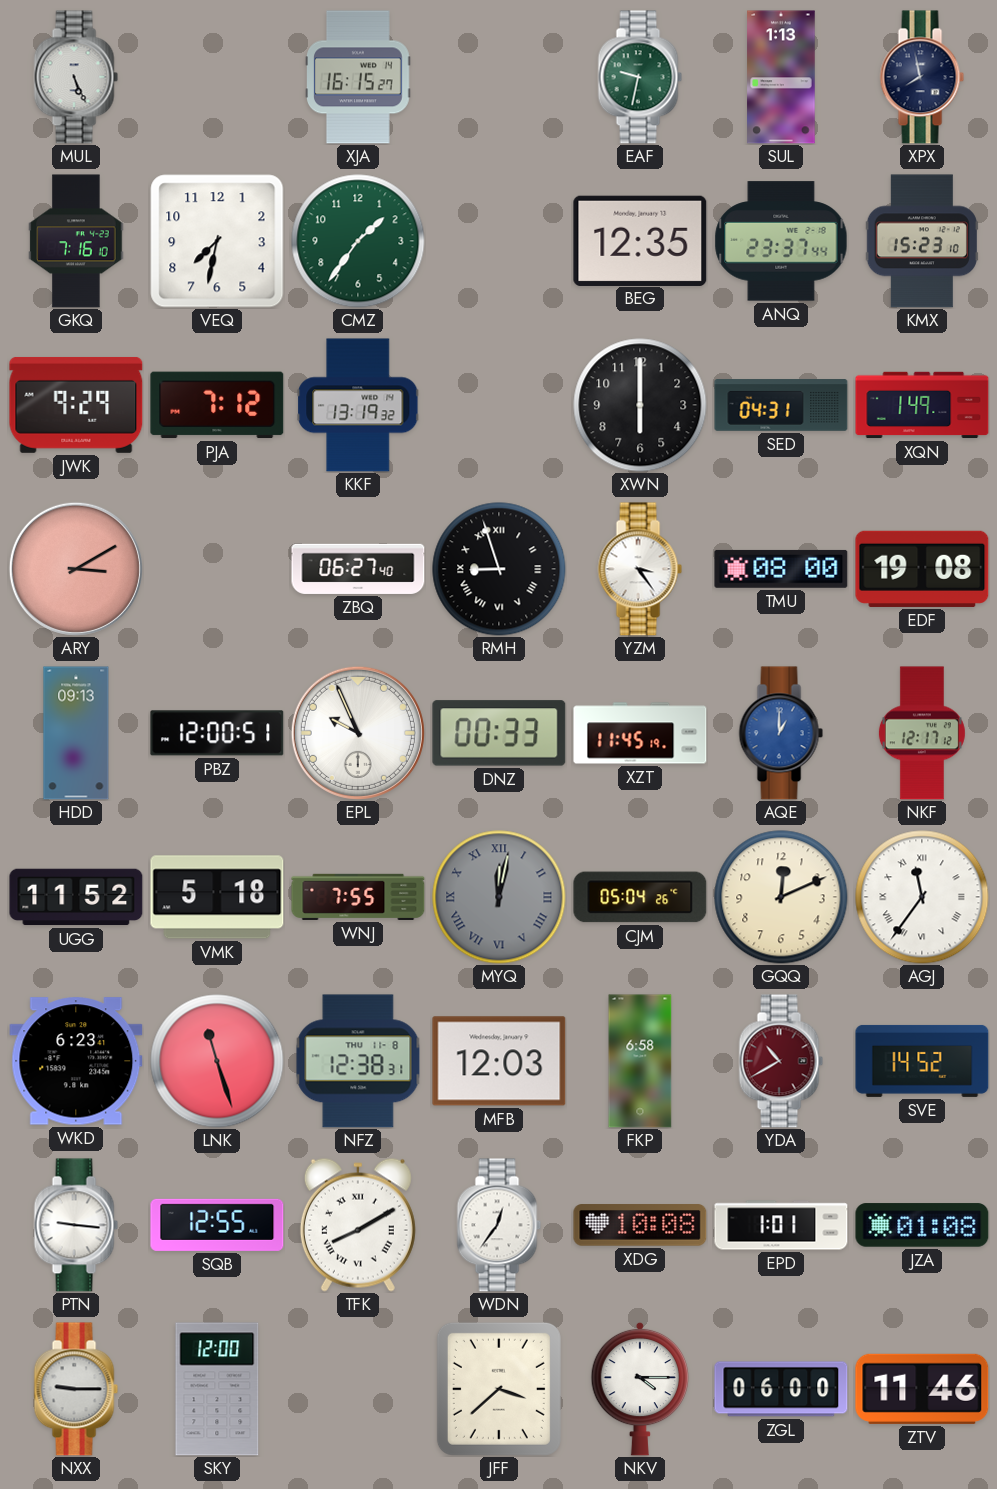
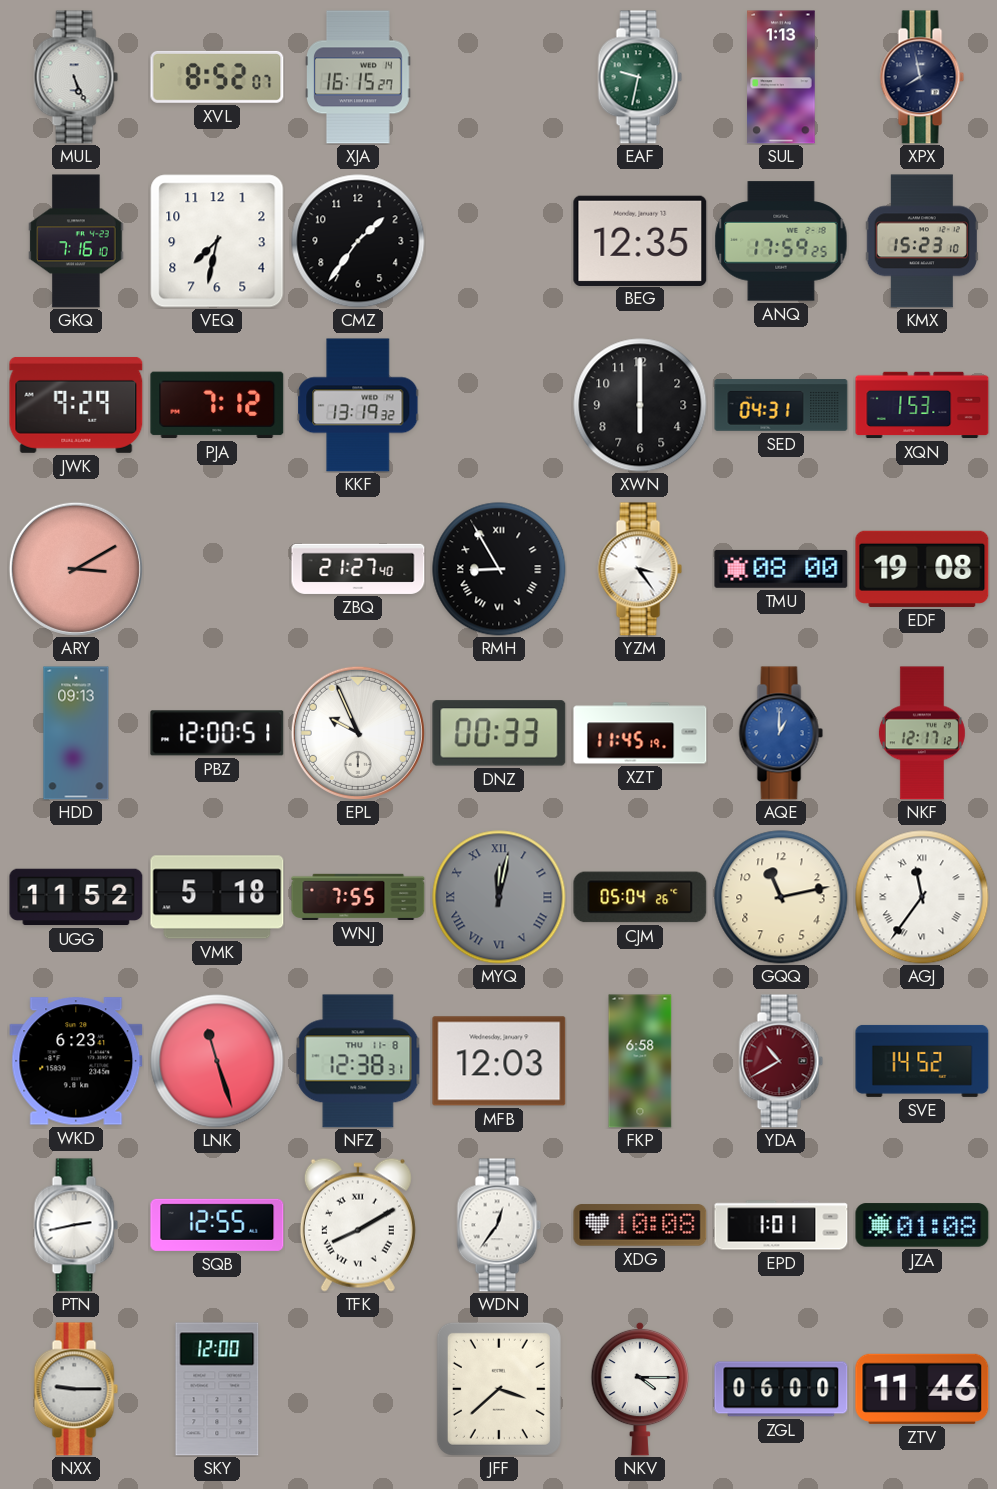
XVL: none -> 8:52
CMZ dial: green -> black
ANQ: 23:37 -> 17:59
XQN: 1:49 -> 1:53
ZBQ: 06:27 -> 21:27
RMH: 8:57 -> 8:55
GQQ: 12:11 -> 11:13
PTN: 9:16 -> 2:43
